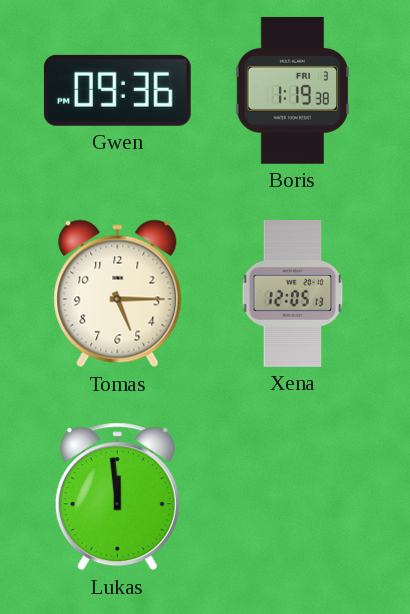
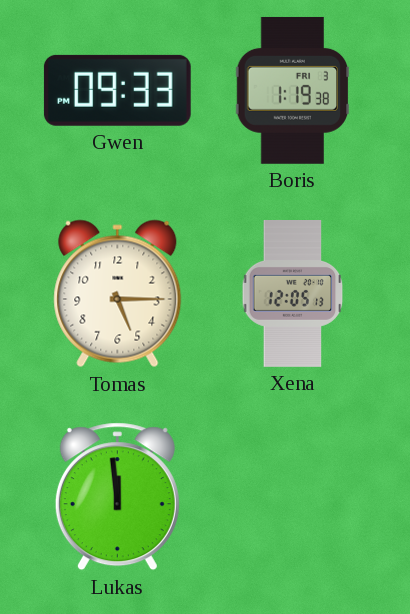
Gwen: 09:36 -> 09:33
